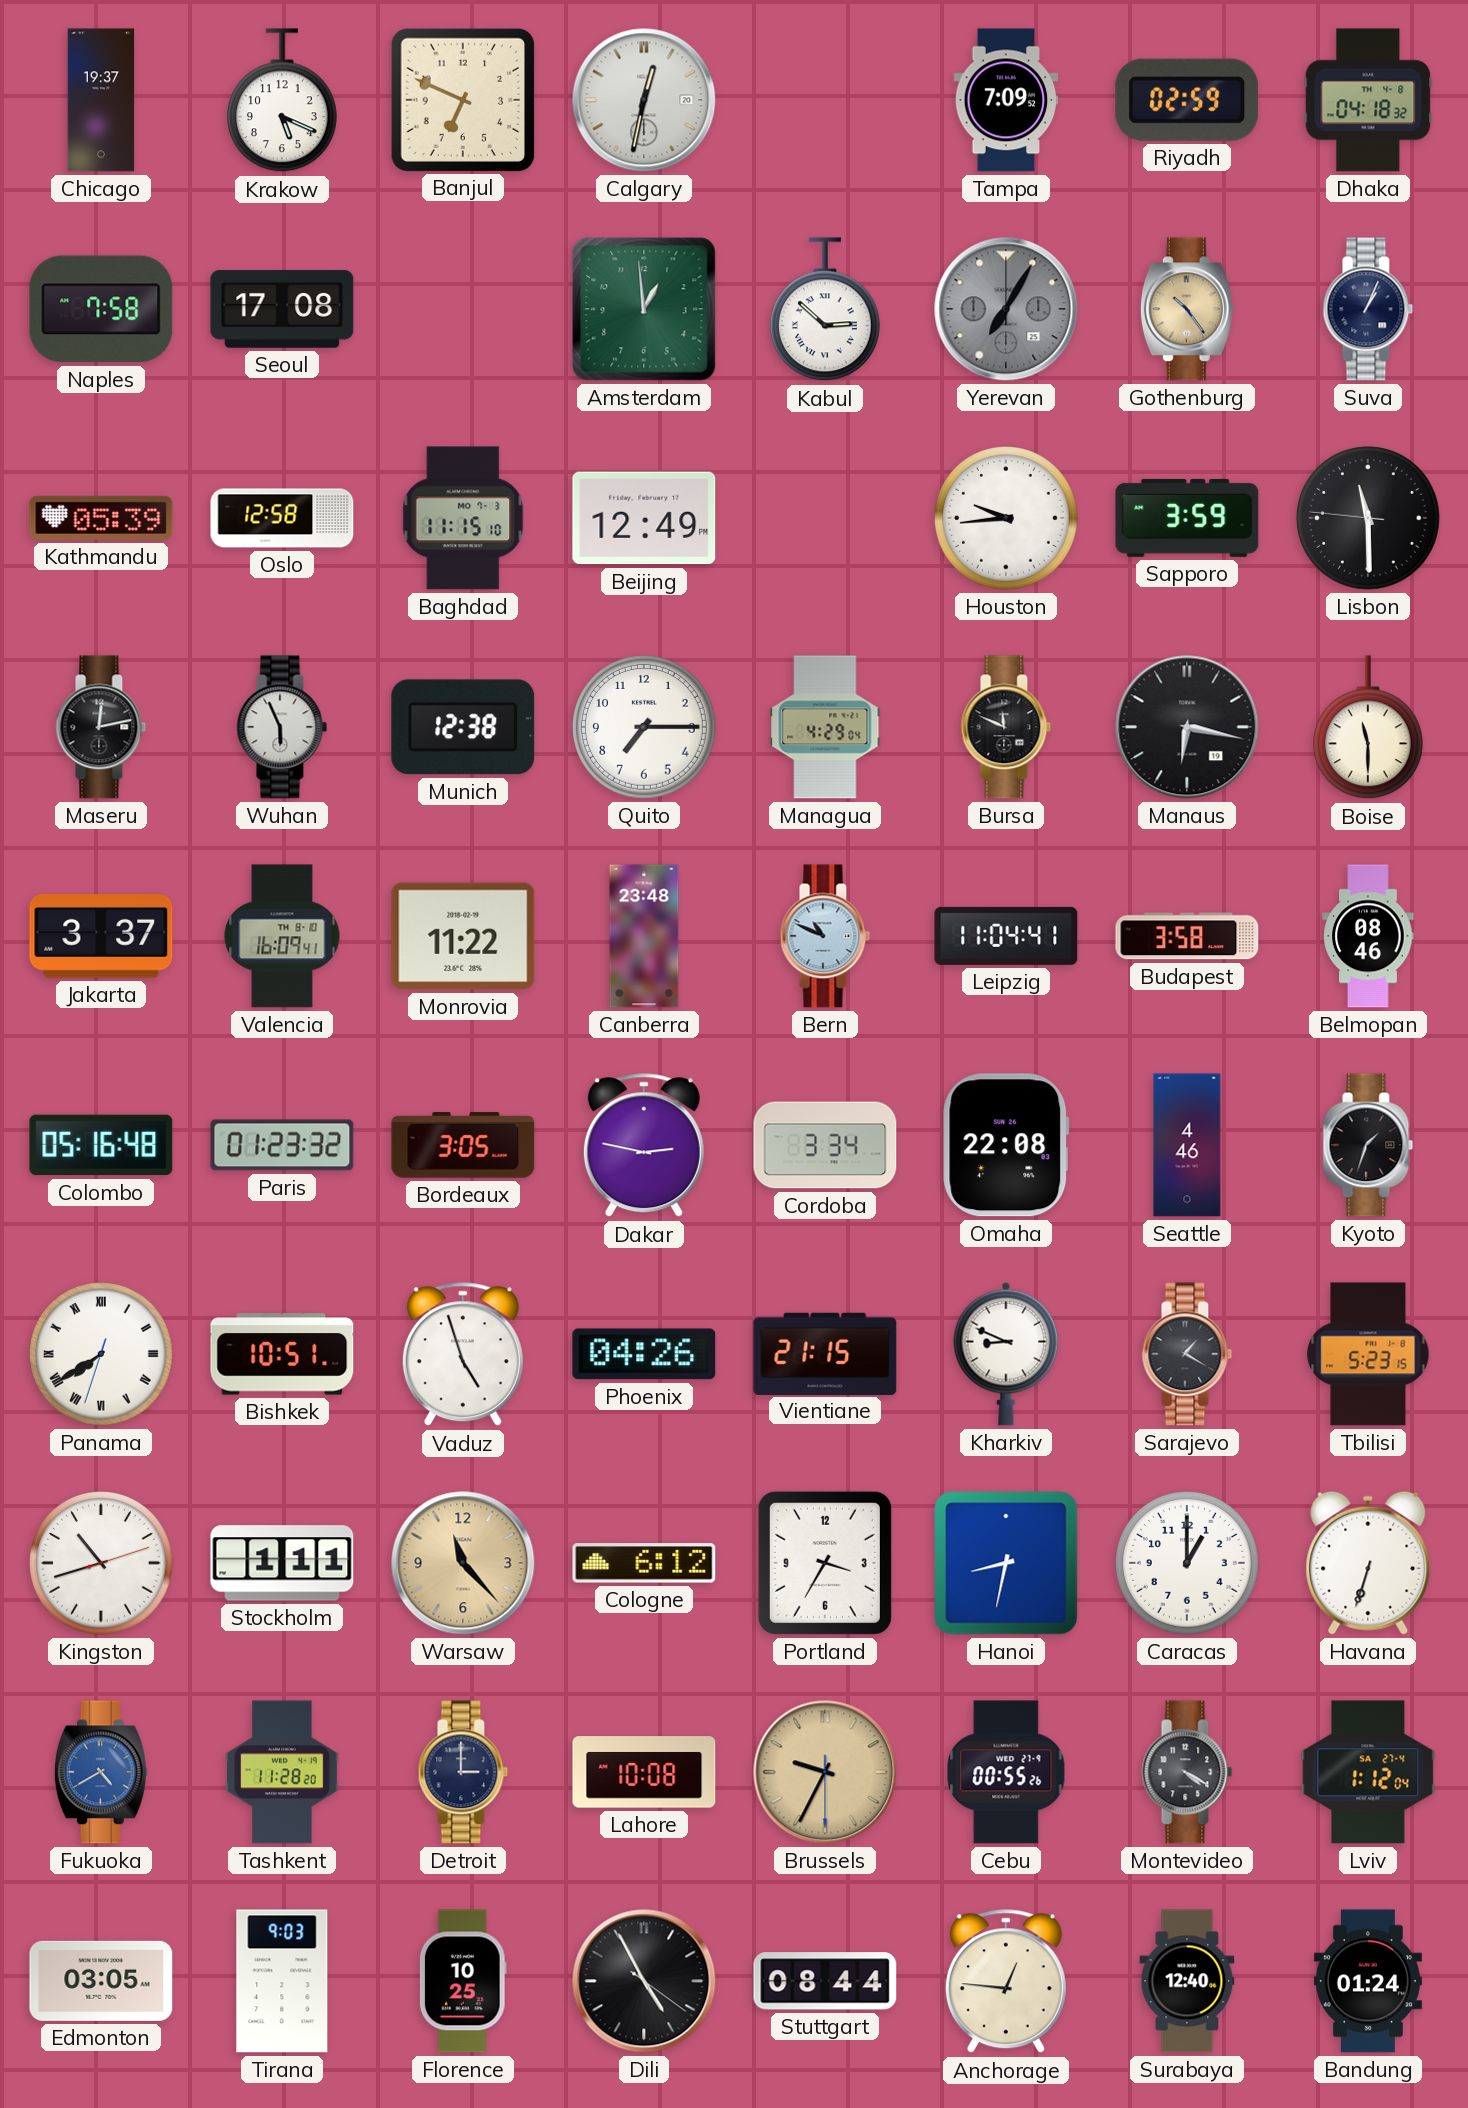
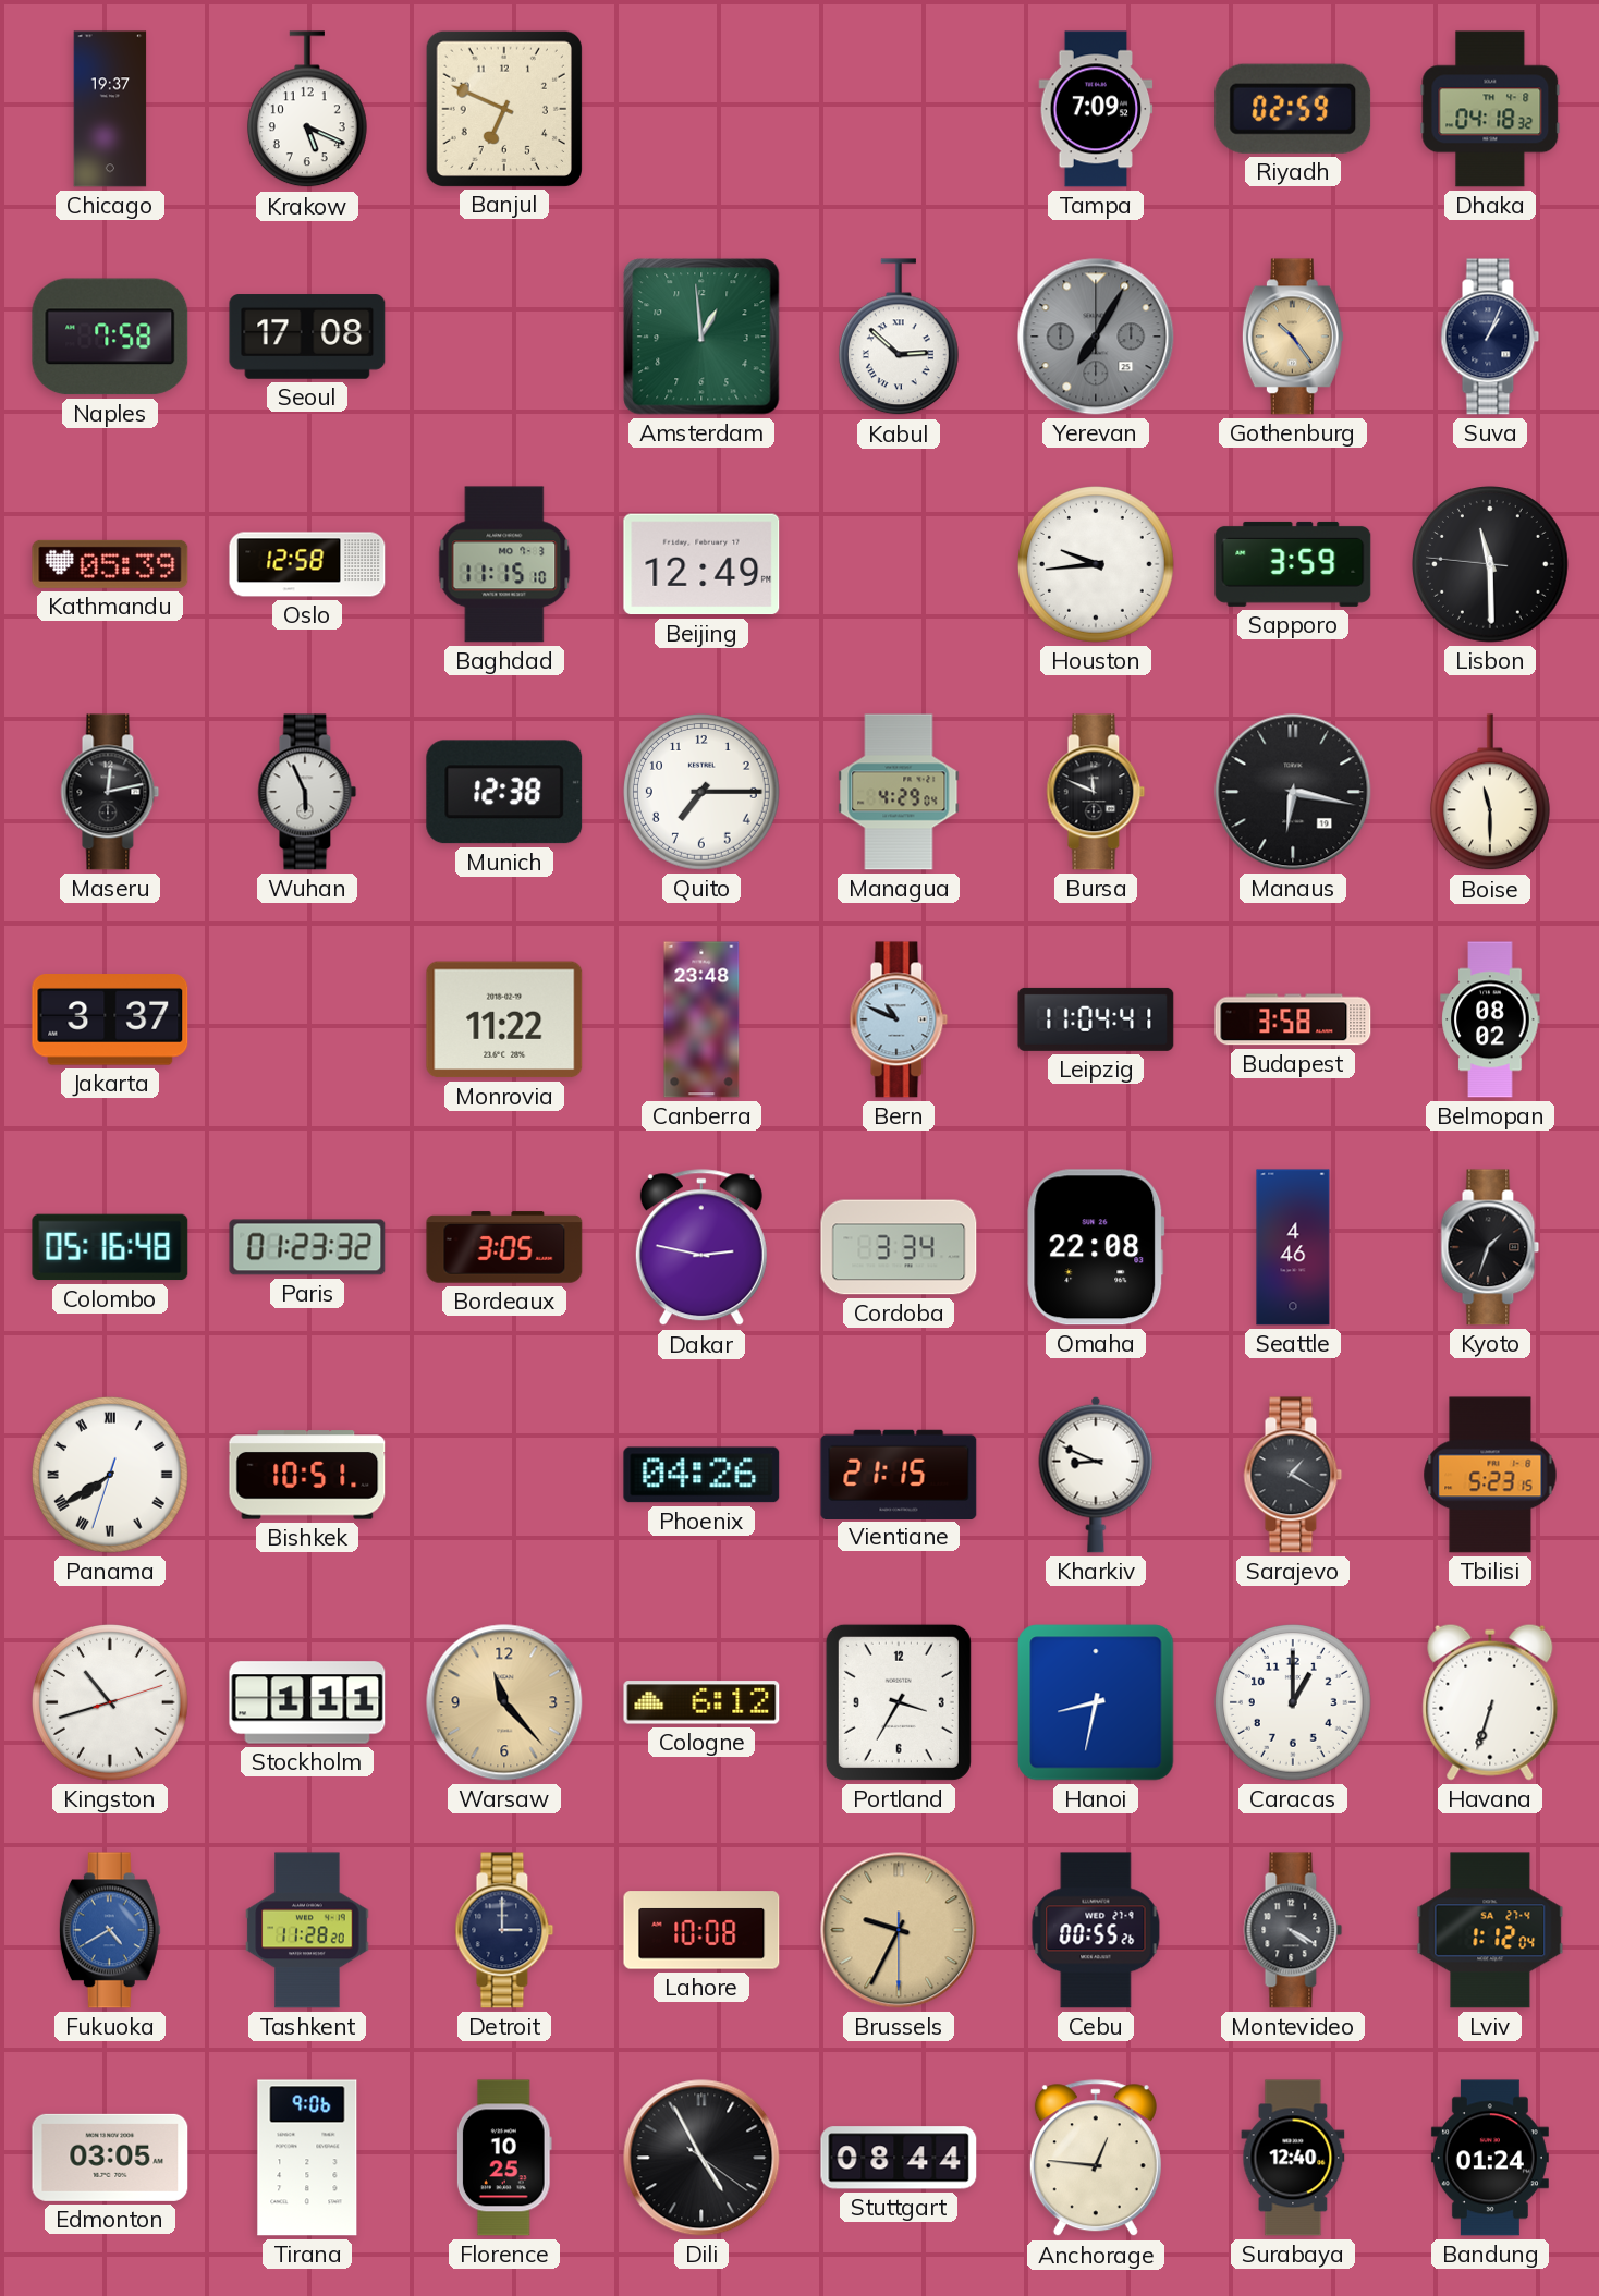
Calgary: 12:32 -> none
Valencia: 16:09 -> none
Belmopan: 08:46 -> 08:02
Vaduz: 4:57 -> none
Tirana: 9:03 -> 9:06
